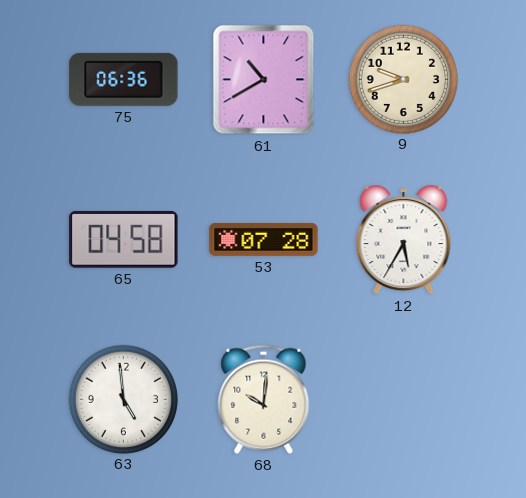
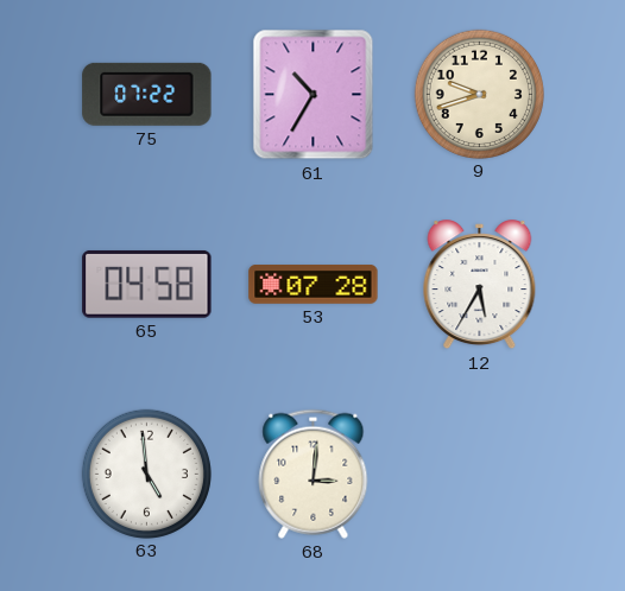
75: 06:36 -> 07:22
61: 10:40 -> 10:35
68: 10:01 -> 3:01
